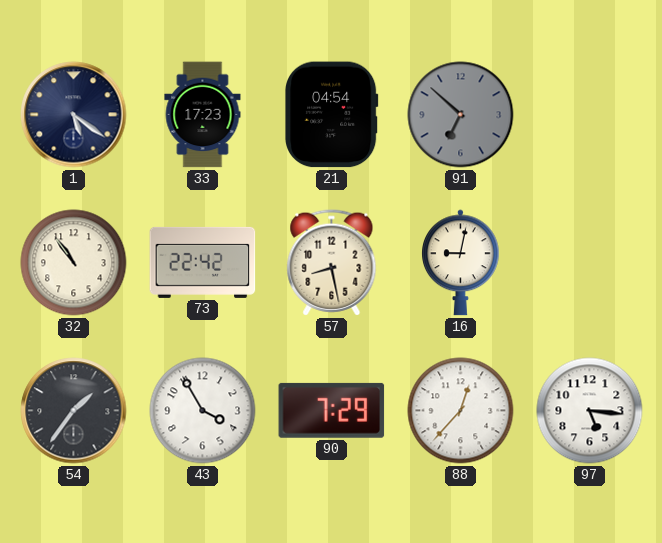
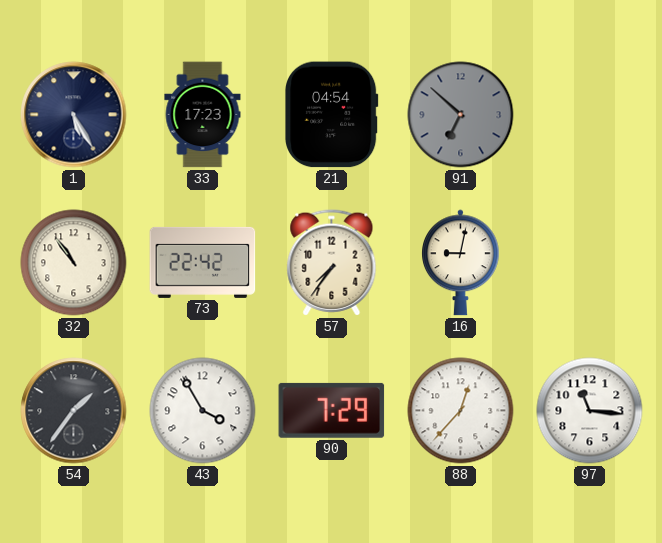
1: 5:21 -> 5:25
57: 8:28 -> 7:36
97: 5:16 -> 11:16
